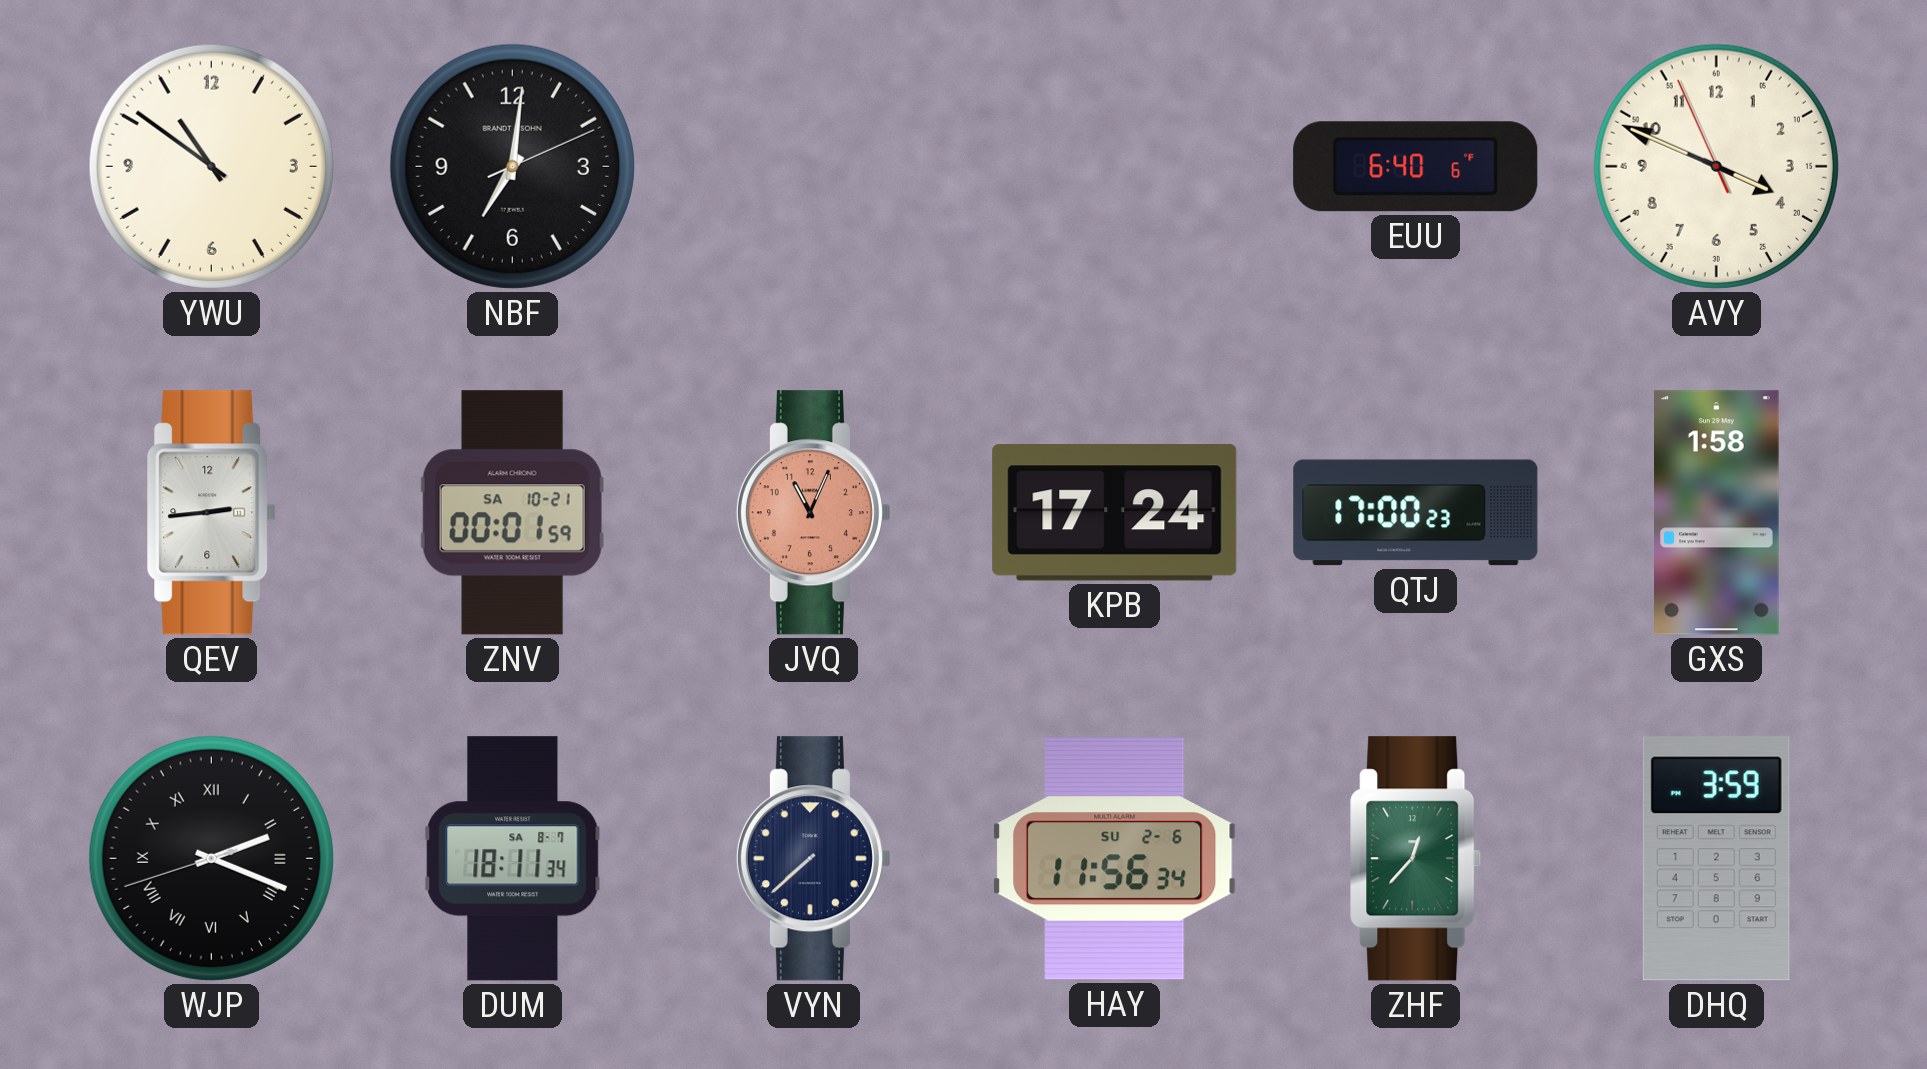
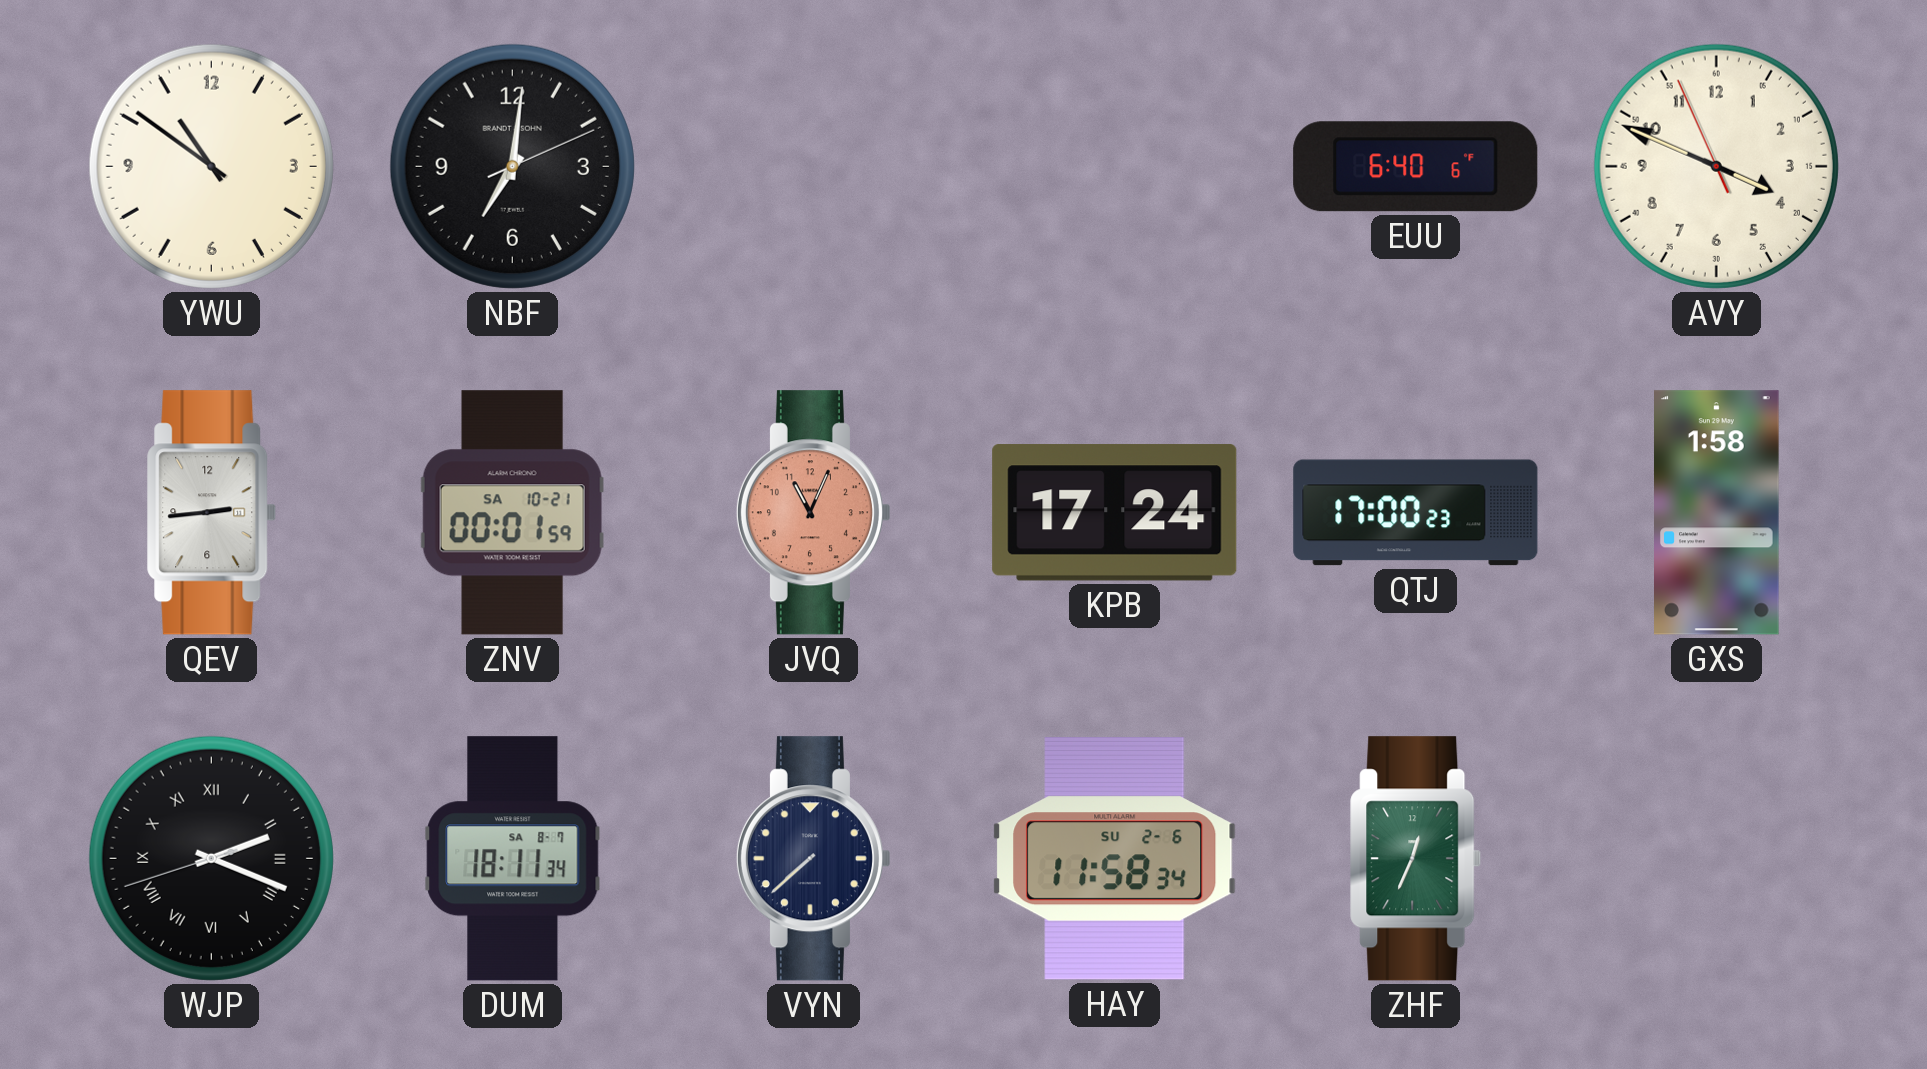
HAY: 11:56 -> 11:58
ZHF: 12:37 -> 12:34
DHQ: 3:59 -> none
